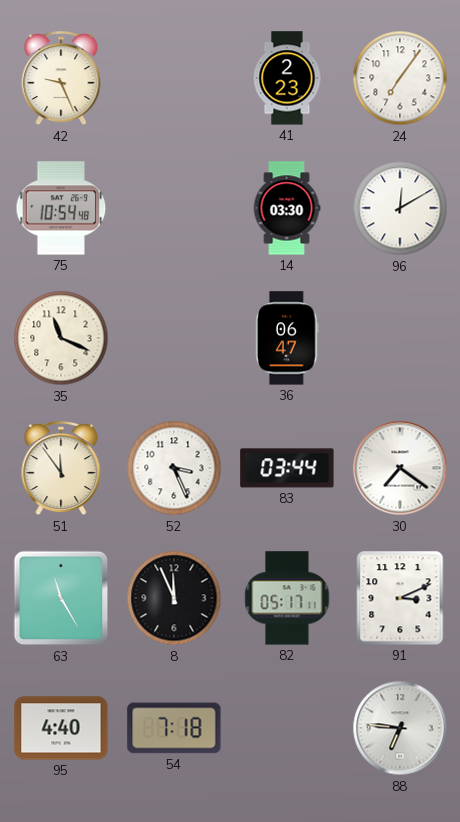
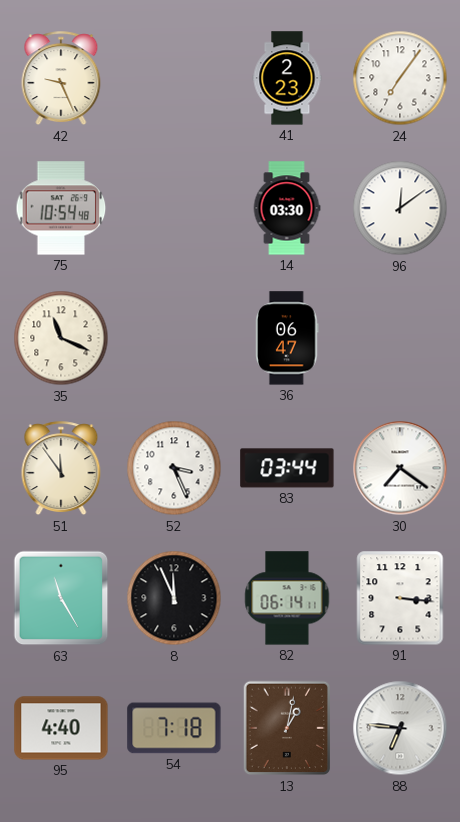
96: 12:10 -> 12:09
82: 05:17 -> 06:14
91: 3:11 -> 3:16
13: none -> 1:02
